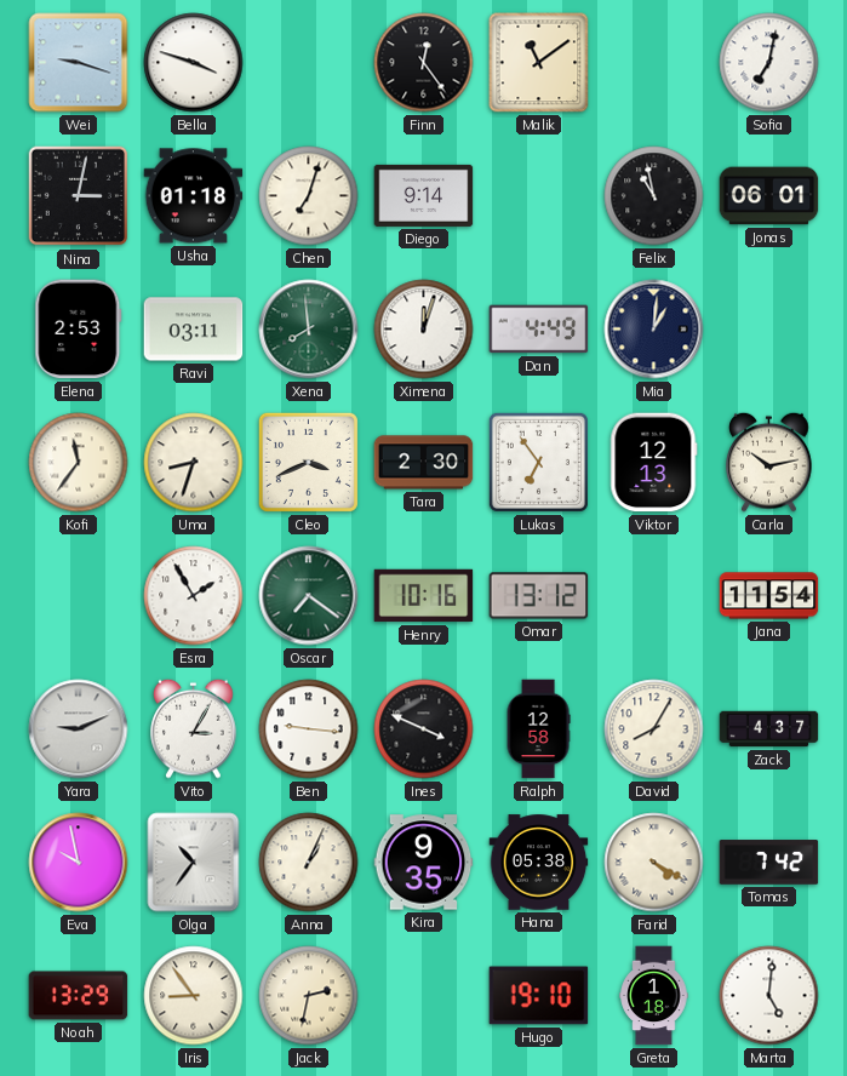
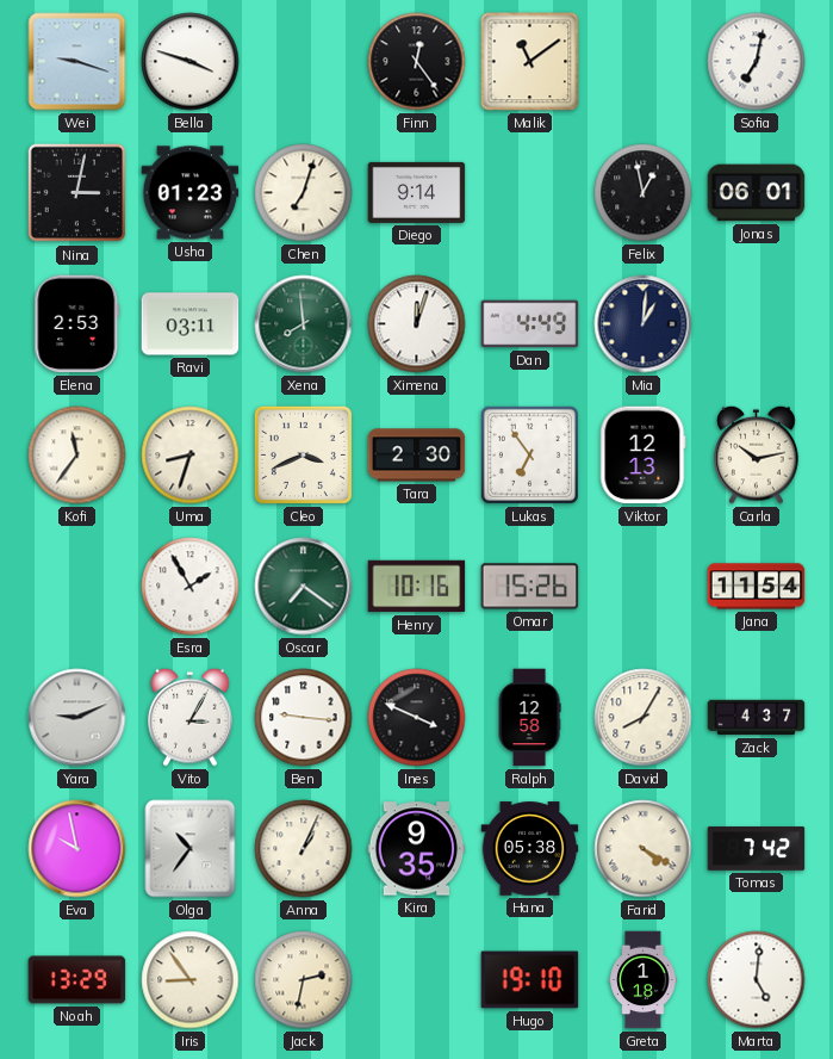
Usha: 01:18 -> 01:23
Felix: 10:58 -> 12:58
Omar: 13:12 -> 15:26
